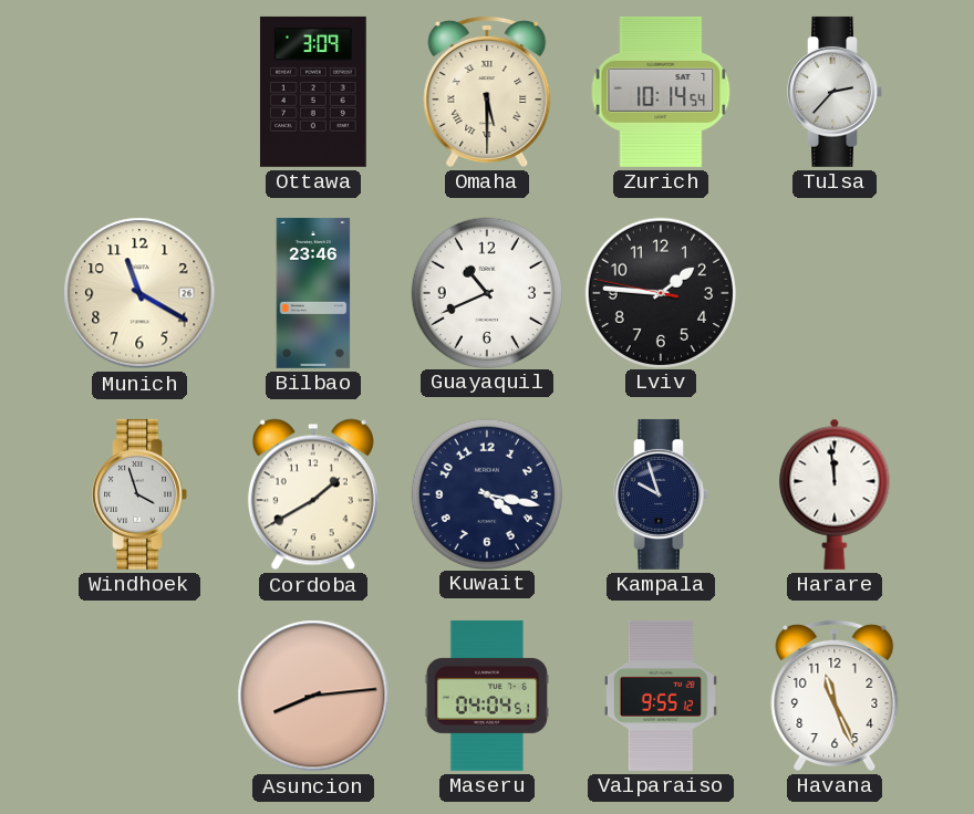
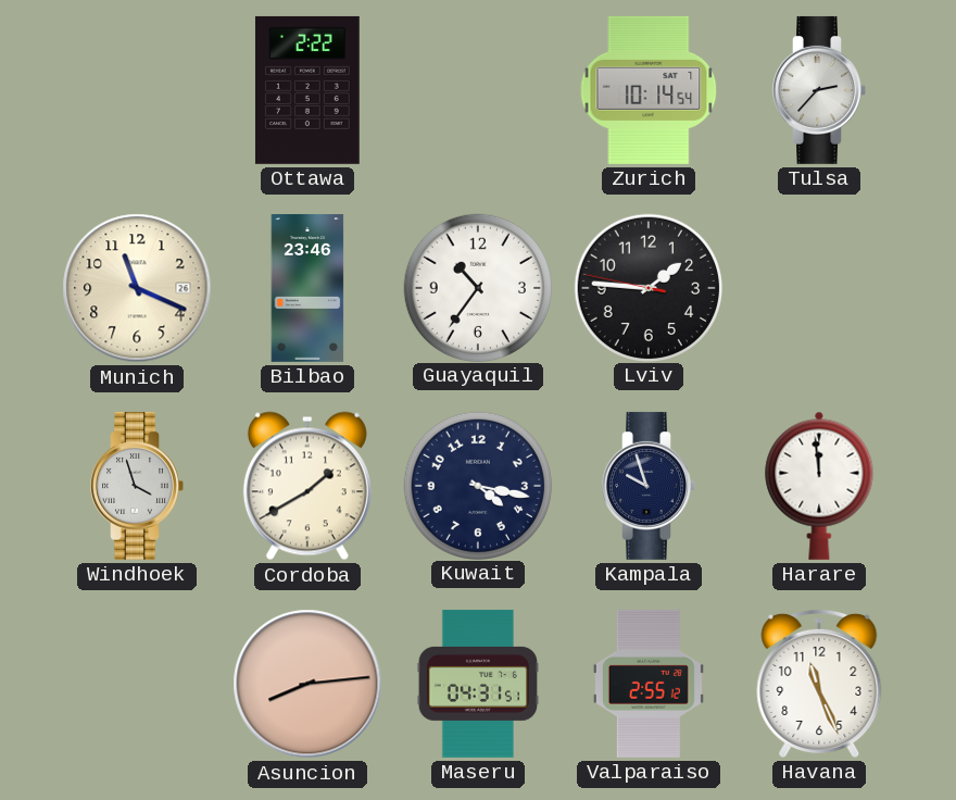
Ottawa: 3:09 -> 2:22
Omaha: 5:30 -> none
Munich: 11:20 -> 11:19
Guayaquil: 10:41 -> 10:36
Maseru: 04:04 -> 04:31
Valparaiso: 9:55 -> 2:55
